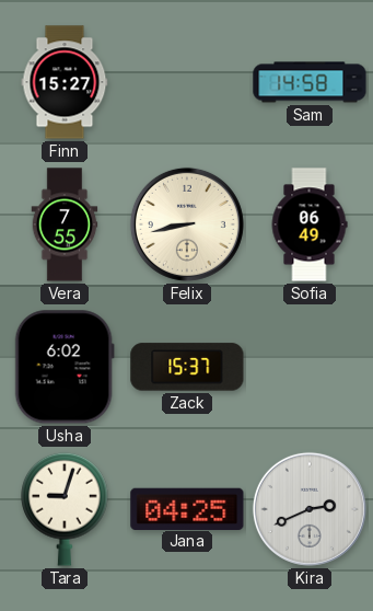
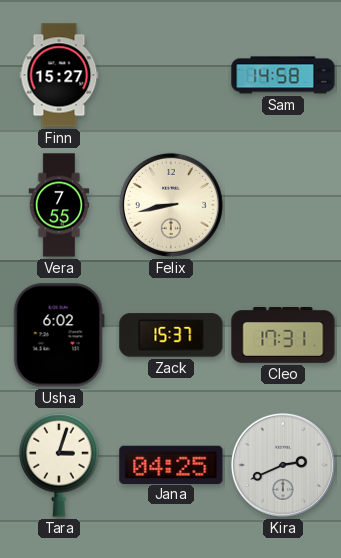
Sofia: 06:49 -> none
Cleo: none -> 17:31
Tara: 9:03 -> 3:03
